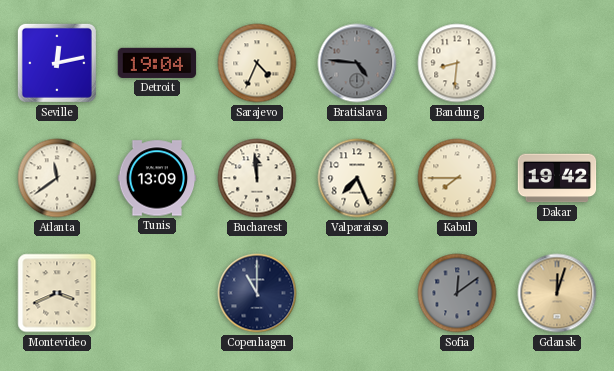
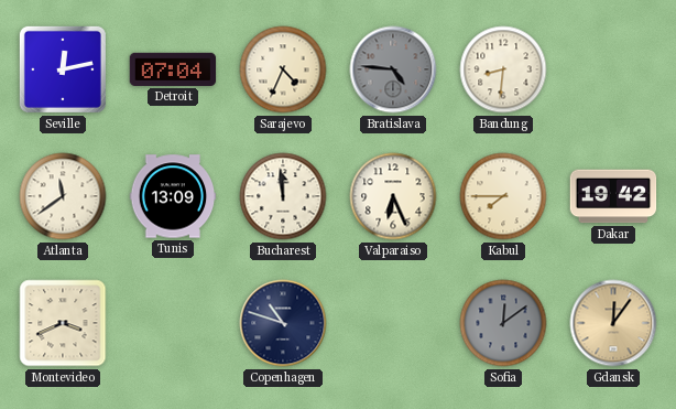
Detroit: 19:04 -> 07:04
Valparaiso: 7:26 -> 6:26
Copenhagen: 11:00 -> 10:48
Gdansk: 12:03 -> 12:06
